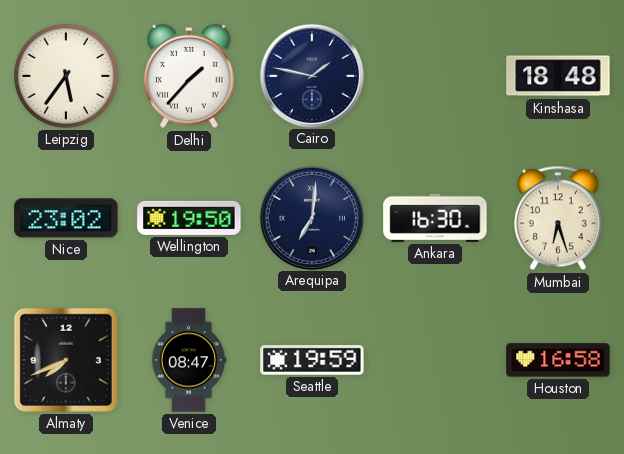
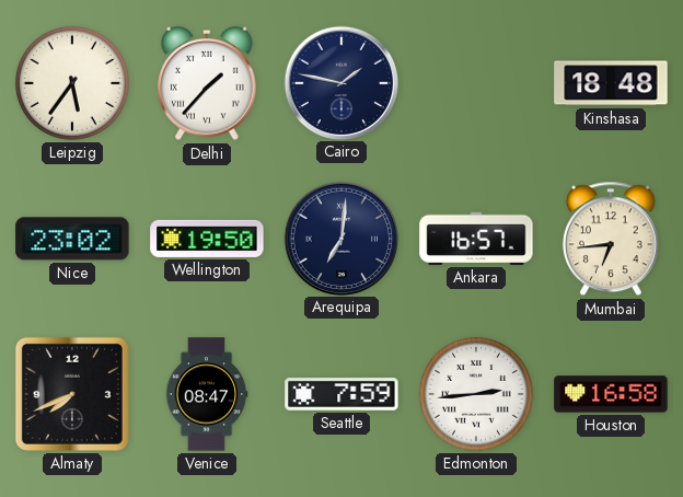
Ankara: 16:30 -> 16:57
Mumbai: 6:27 -> 6:44
Seattle: 19:59 -> 7:59
Edmonton: none -> 2:44
